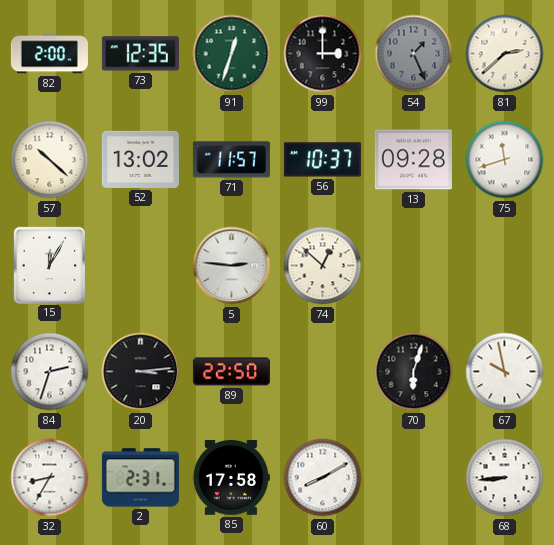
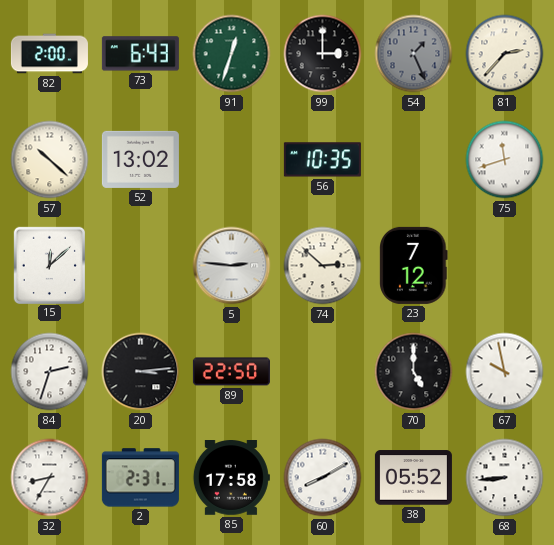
73: 12:35 -> 6:43
81: 2:38 -> 2:37
71: 11:57 -> none
56: 10:37 -> 10:35
13: 09:28 -> none
15: 12:05 -> 12:08
74: 12:52 -> 2:52
23: none -> 7:12
70: 6:03 -> 5:00
38: none -> 05:52
